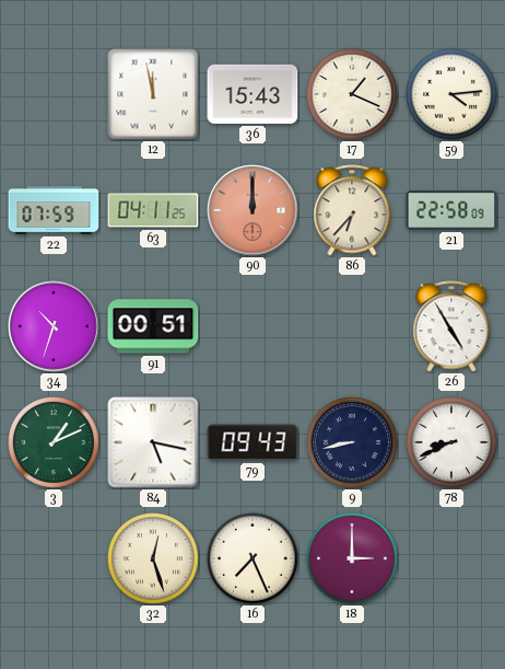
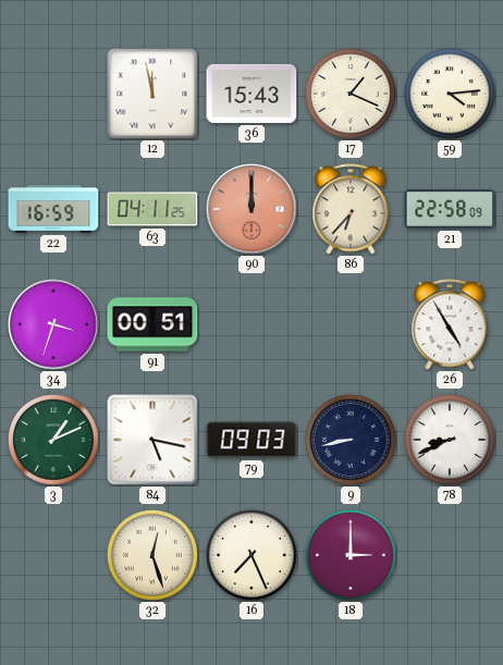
22: 07:59 -> 16:59
34: 10:33 -> 3:33
79: 09:43 -> 09:03
